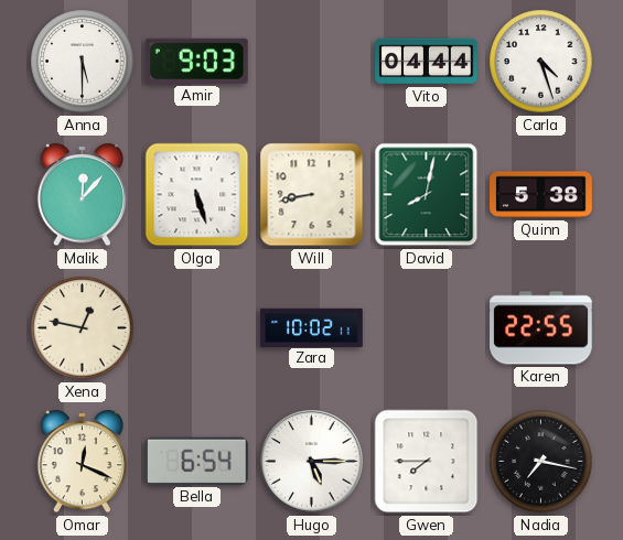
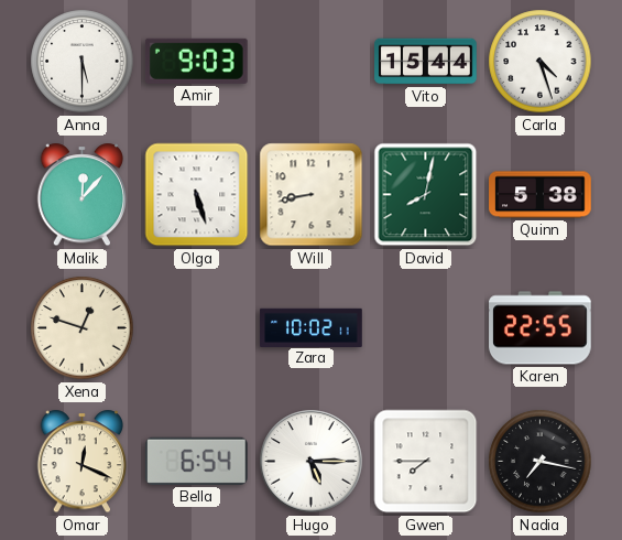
Vito: 04:44 -> 15:44
Xena: 12:47 -> 12:48
